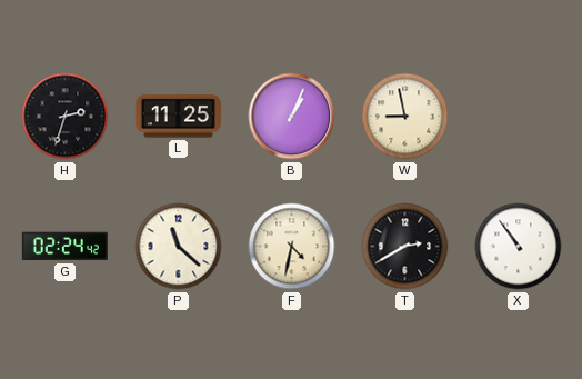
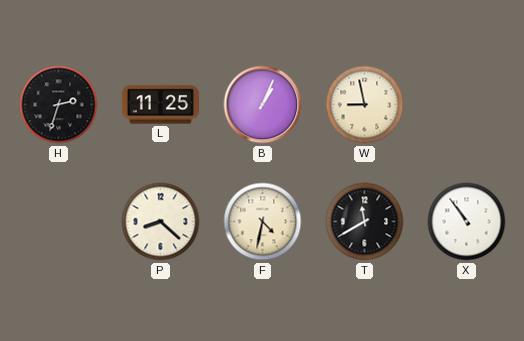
G: 02:24 -> none
P: 11:22 -> 8:22
T: 2:40 -> 11:40
